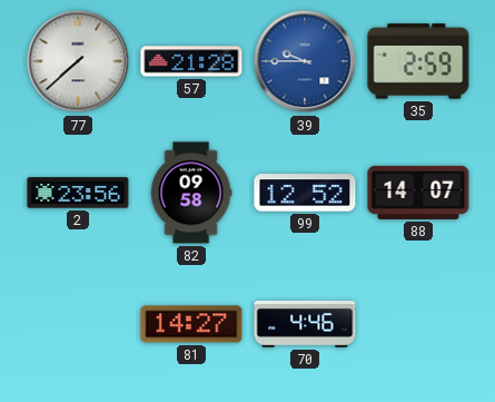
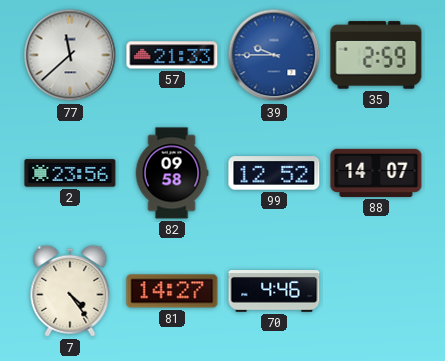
77: 7:38 -> 11:38
57: 21:28 -> 21:33
7: none -> 4:24
